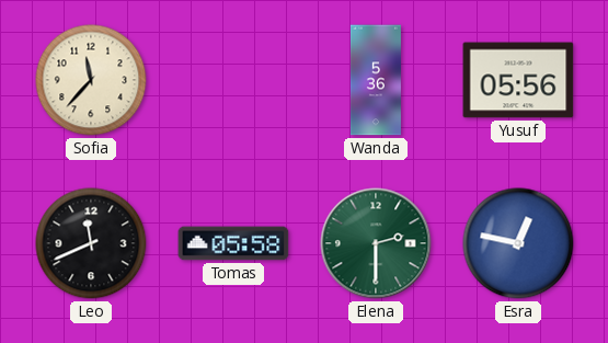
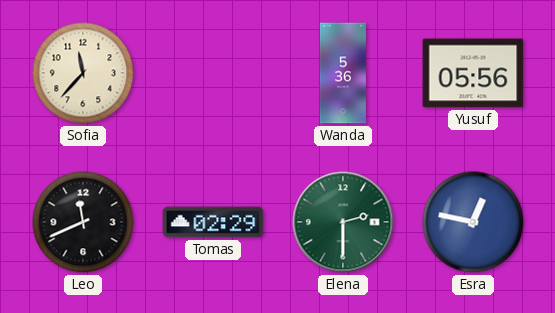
Tomas: 05:58 -> 02:29
